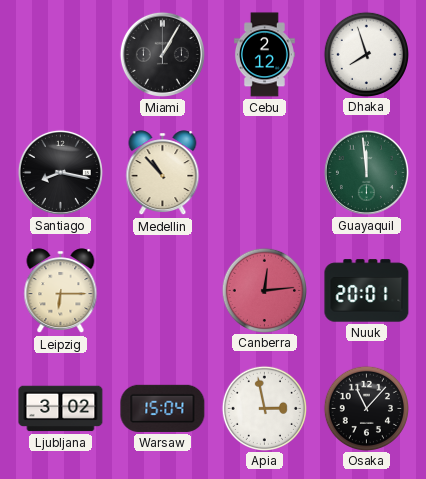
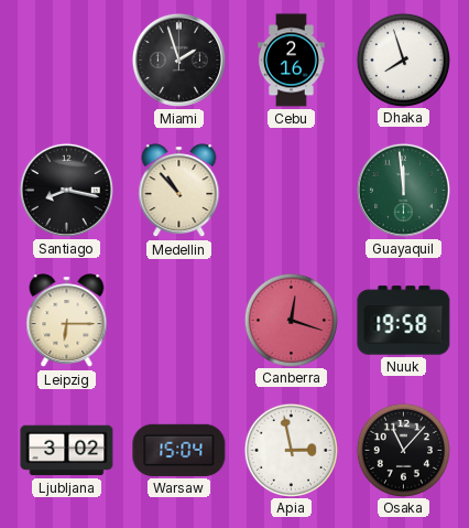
Miami: 1:05 -> 1:57
Cebu: 2:12 -> 2:16
Canberra: 12:14 -> 12:18
Nuuk: 20:01 -> 19:58
